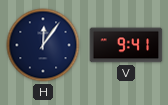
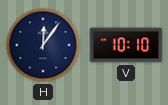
V: 9:41 -> 10:10
